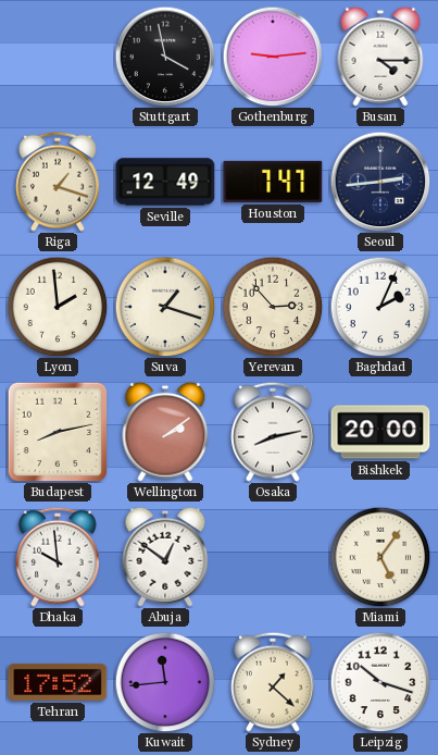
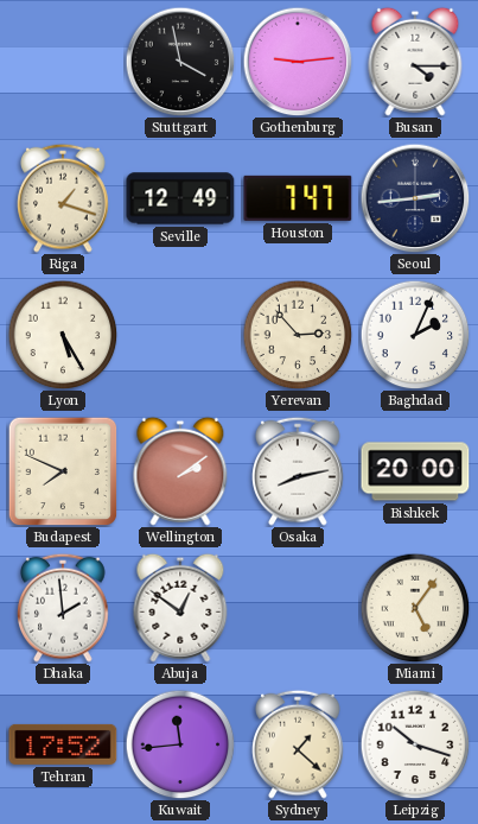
Lyon: 1:59 -> 5:25
Suva: 1:18 -> none
Budapest: 8:13 -> 7:49
Dhaka: 9:59 -> 1:59
